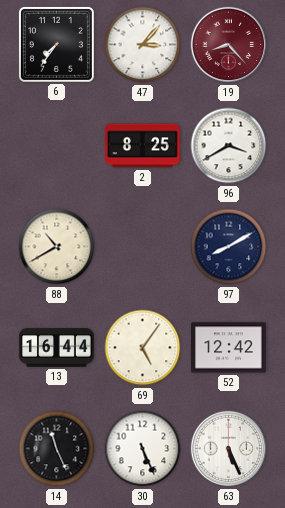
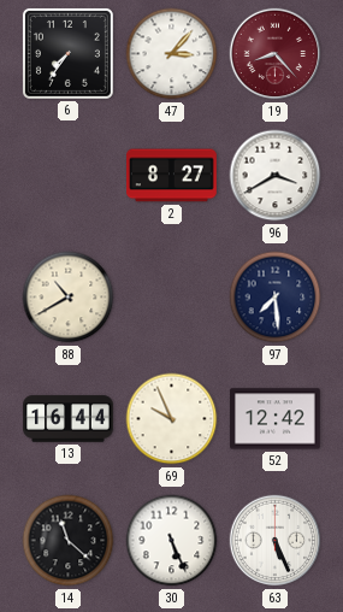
2: 8:25 -> 8:27
97: 8:10 -> 7:29
69: 5:06 -> 9:56
14: 11:26 -> 11:22
